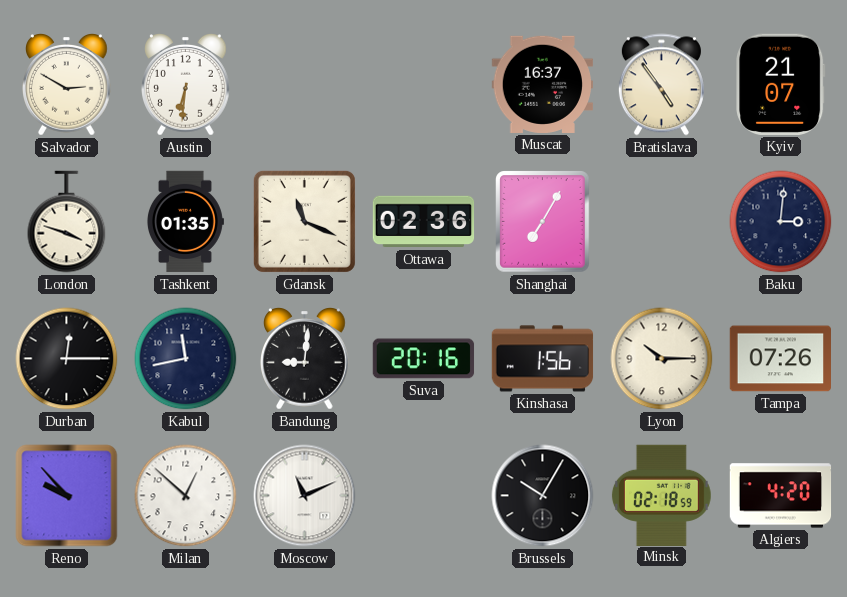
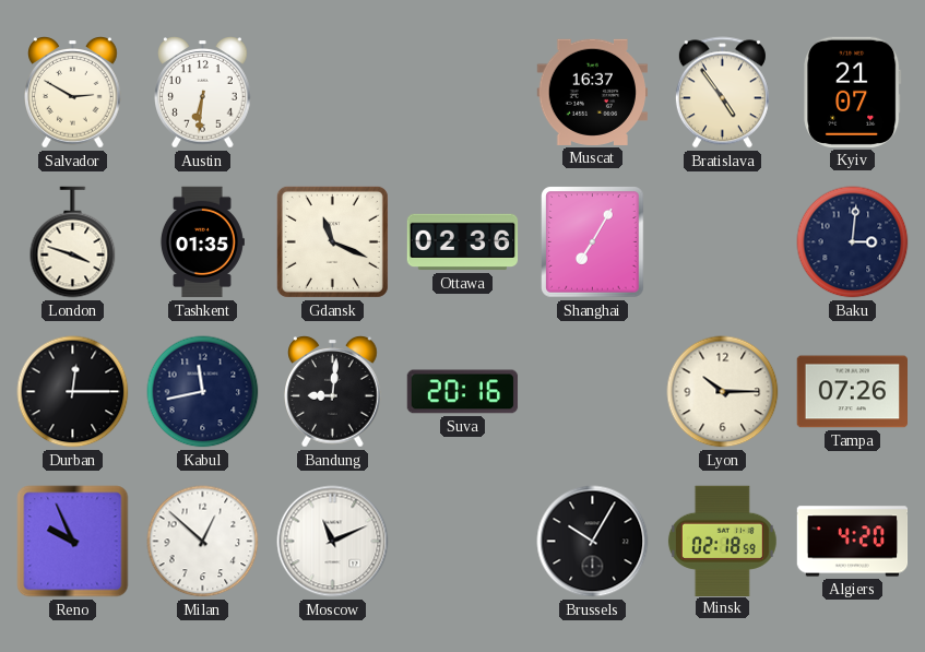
Kinshasa: 1:56 -> none
Reno: 9:53 -> 9:56
